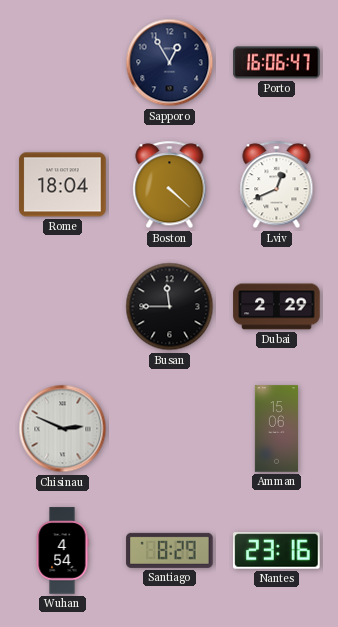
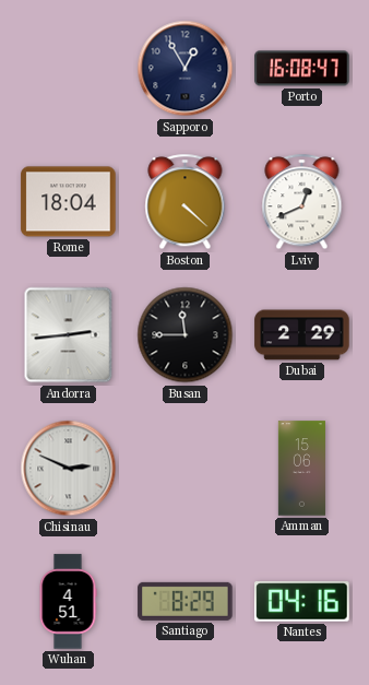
Porto: 16:06 -> 16:08
Andorra: none -> 2:44
Wuhan: 4:54 -> 4:51
Nantes: 23:16 -> 04:16
